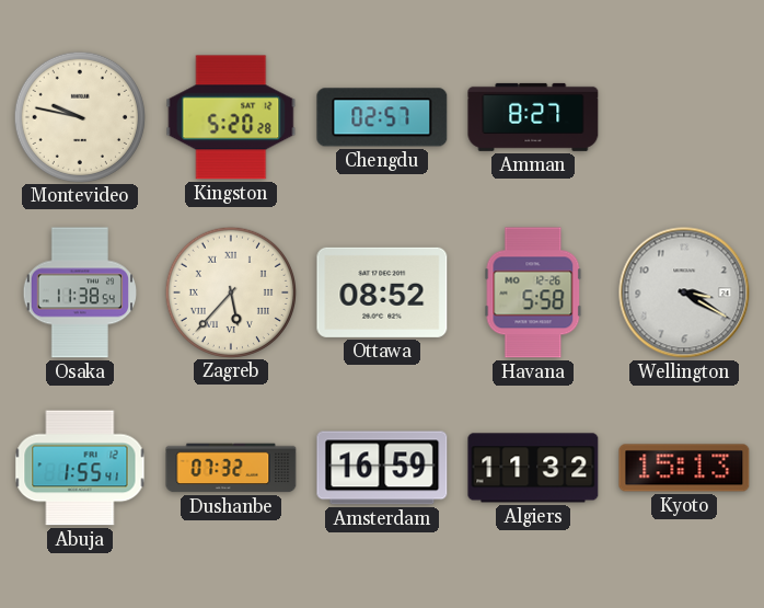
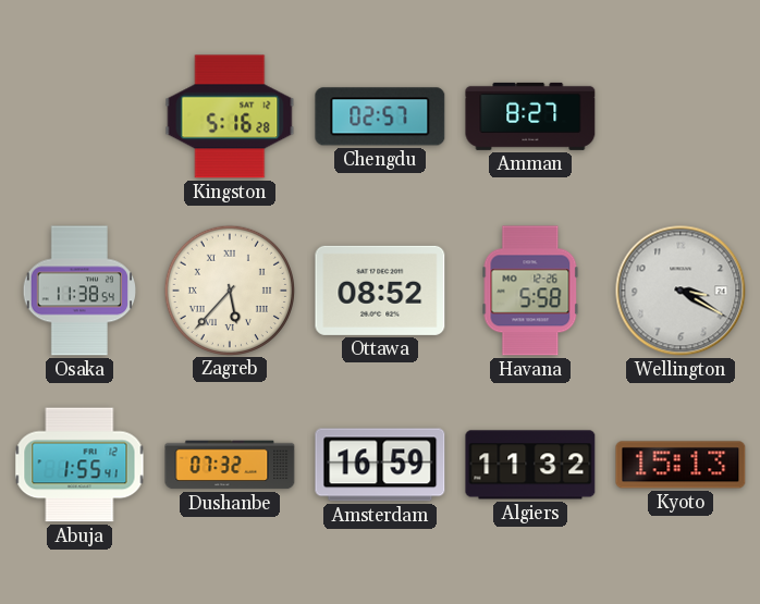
Montevideo: 9:47 -> none
Kingston: 5:20 -> 5:16
